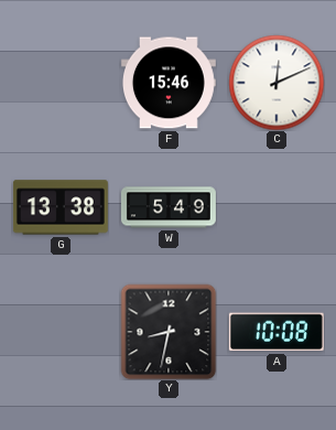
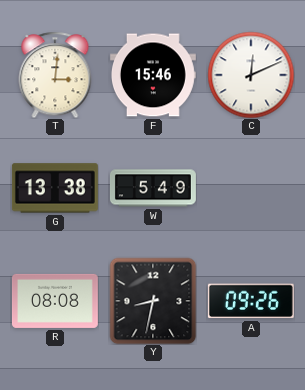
T: none -> 3:01
R: none -> 08:08
A: 10:08 -> 09:26
